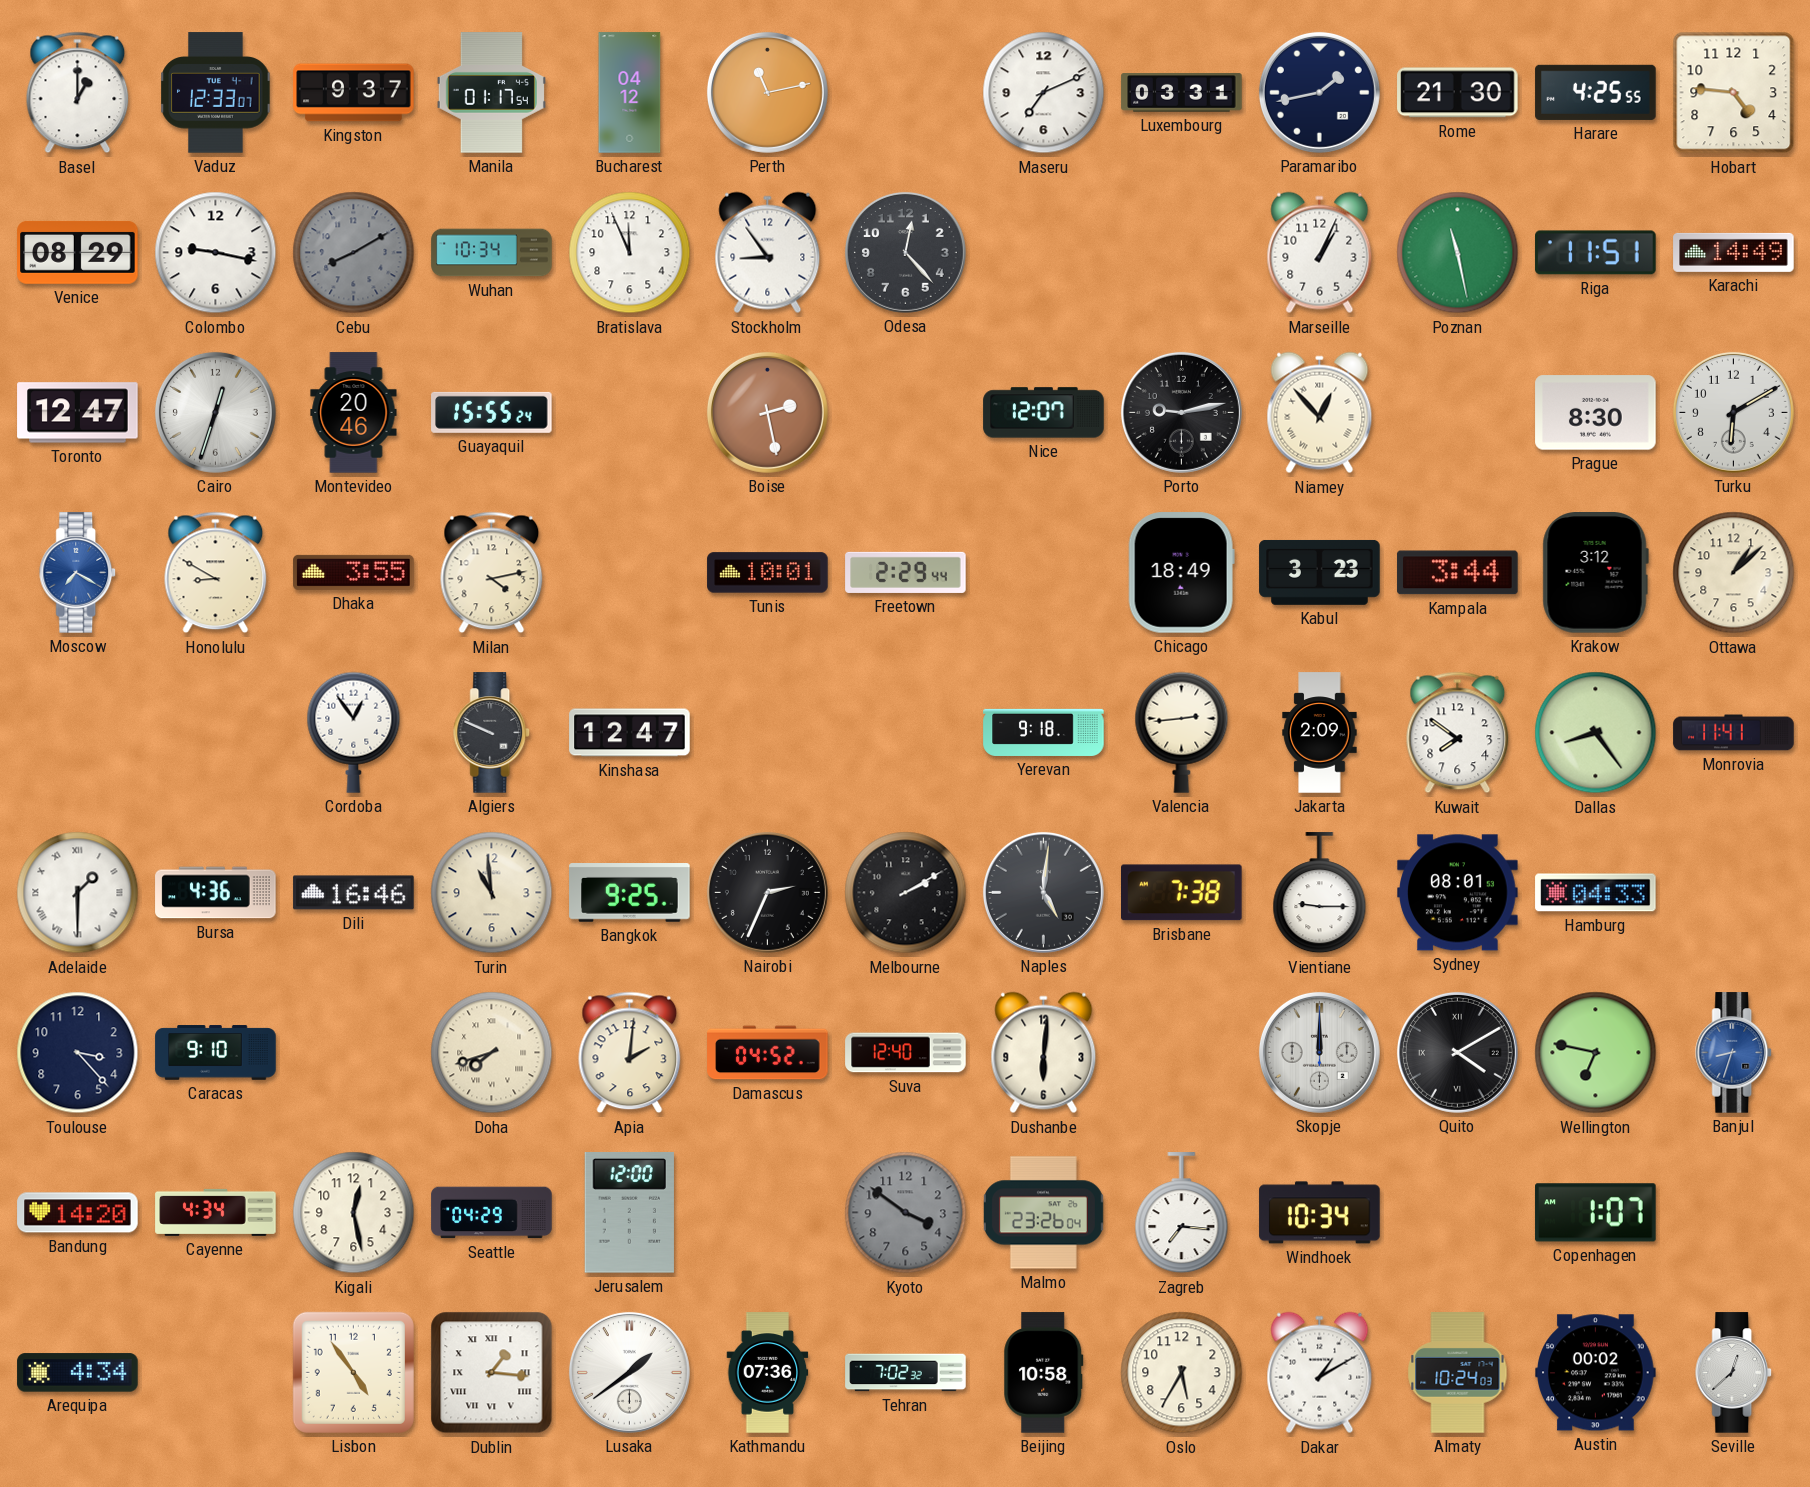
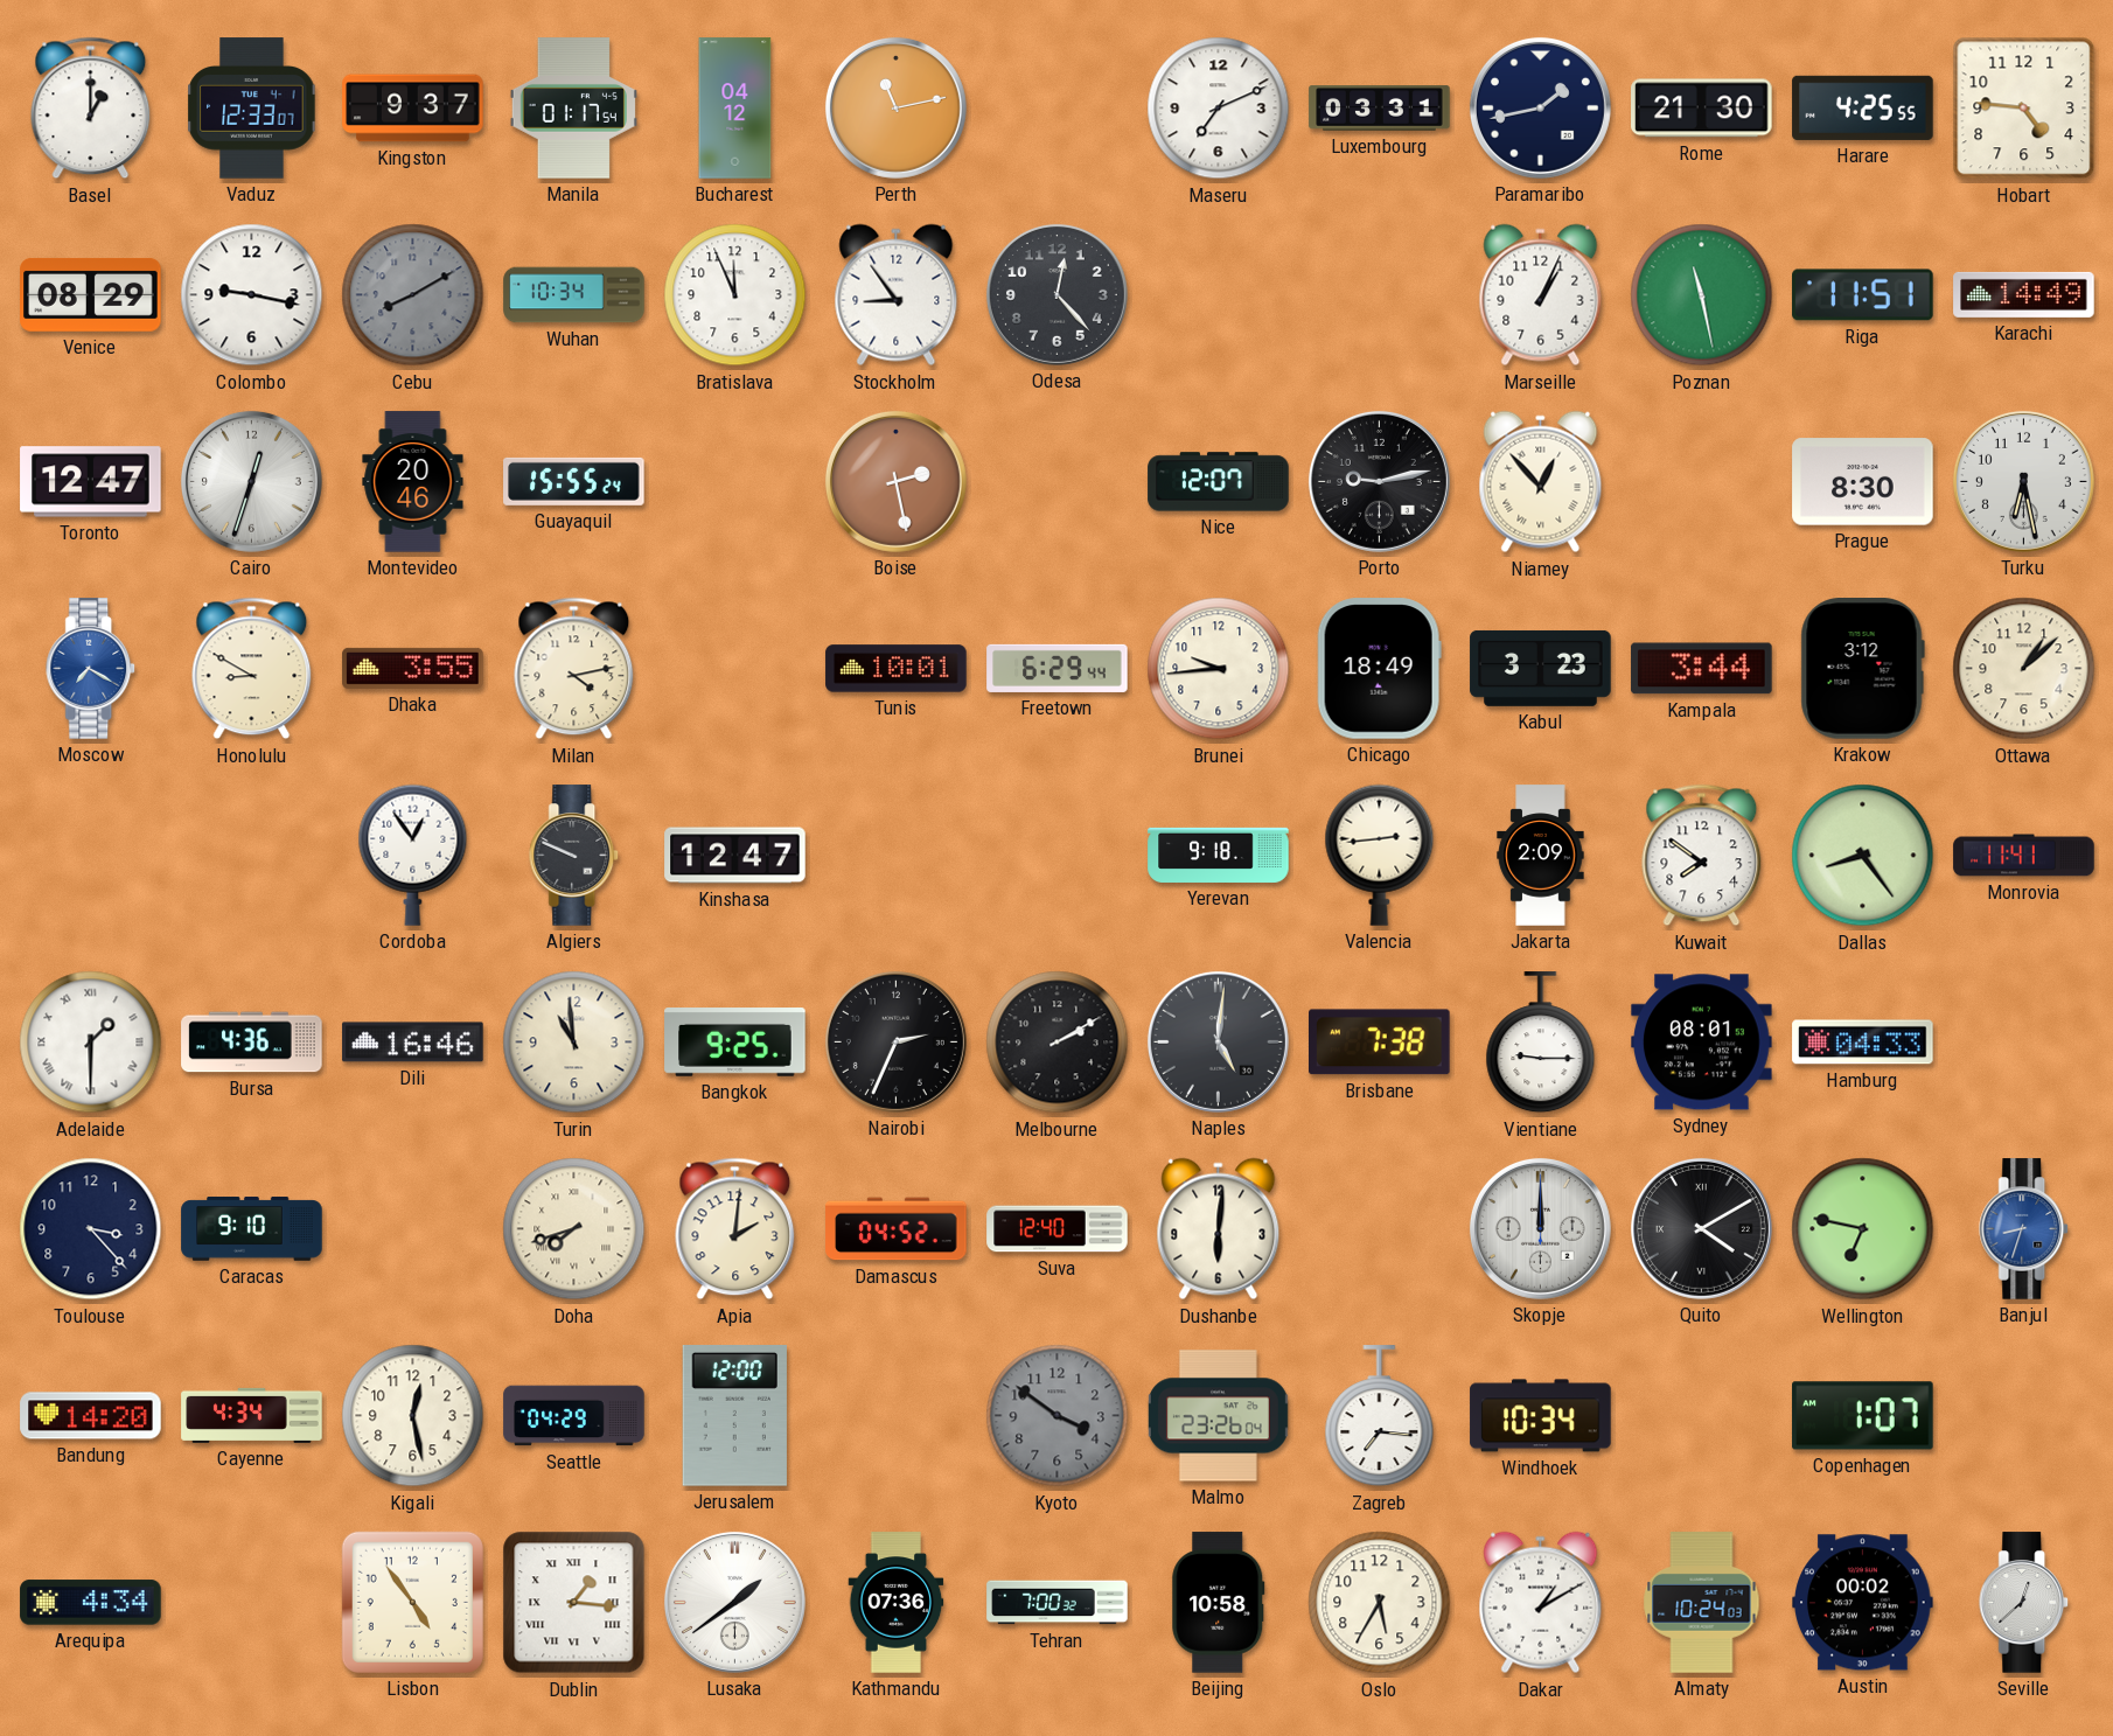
Turku: 6:10 -> 6:28
Freetown: 2:29 -> 6:29
Brunei: none -> 9:44
Tehran: 7:02 -> 7:00
